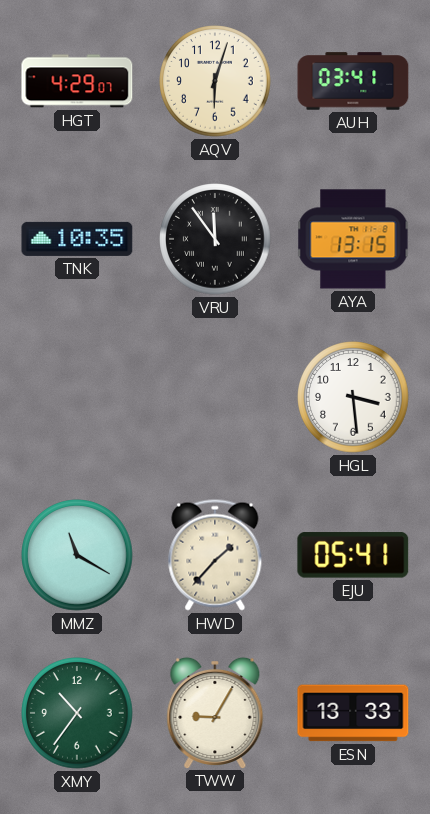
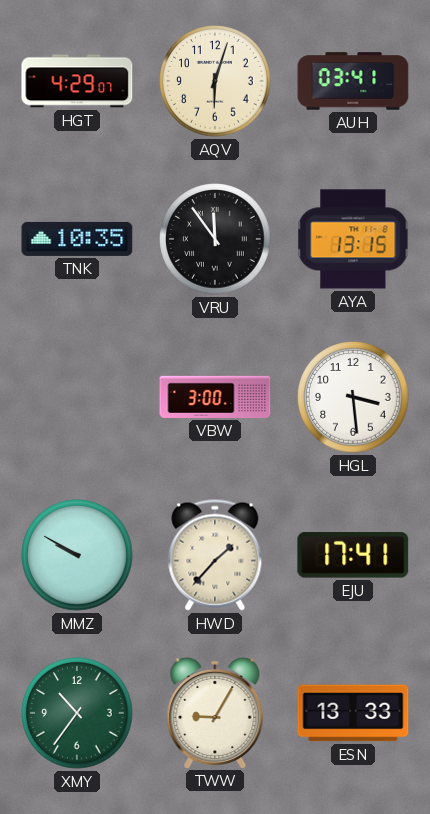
VBW: none -> 3:00
MMZ: 11:20 -> 9:50
EJU: 05:41 -> 17:41
